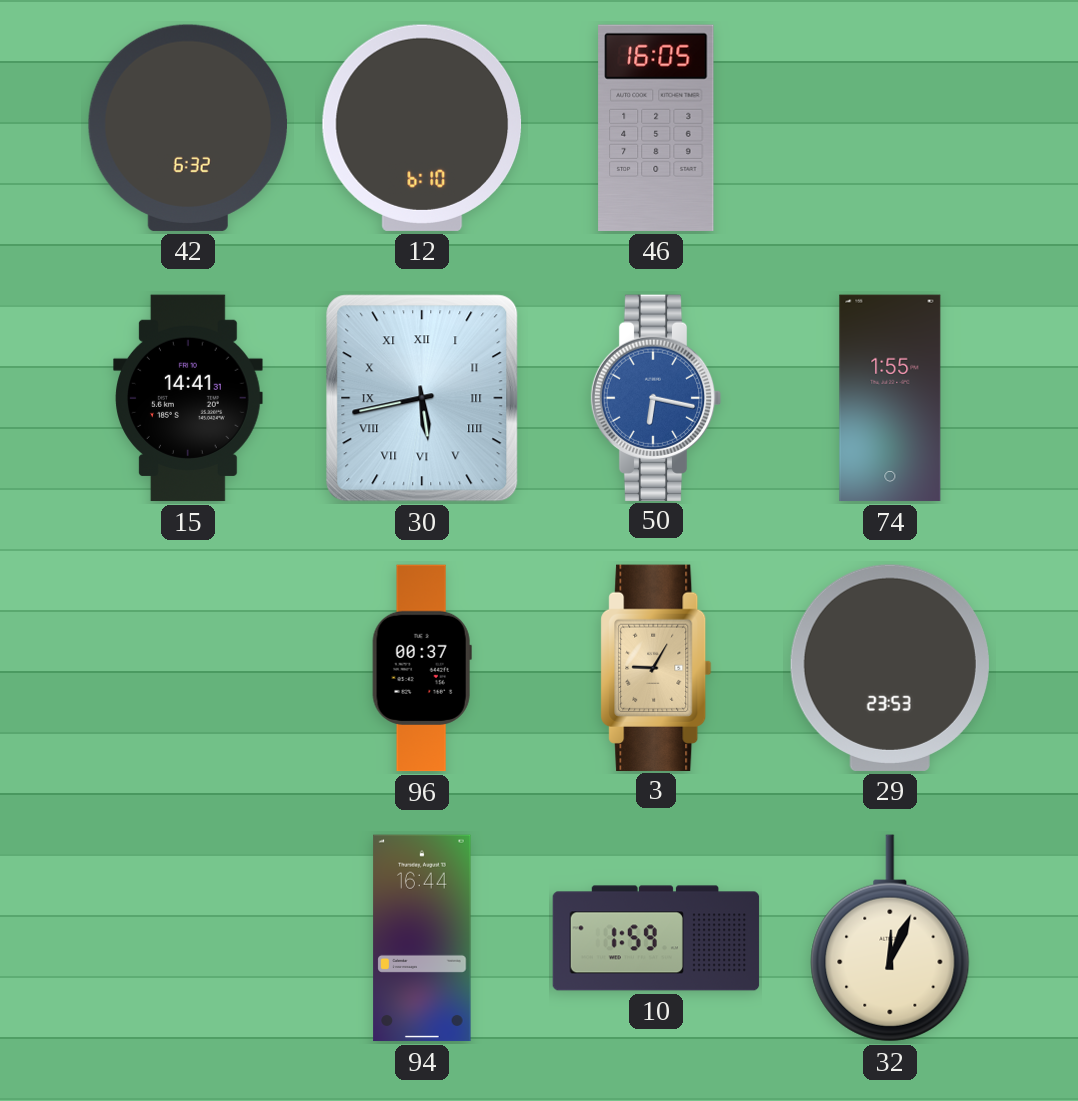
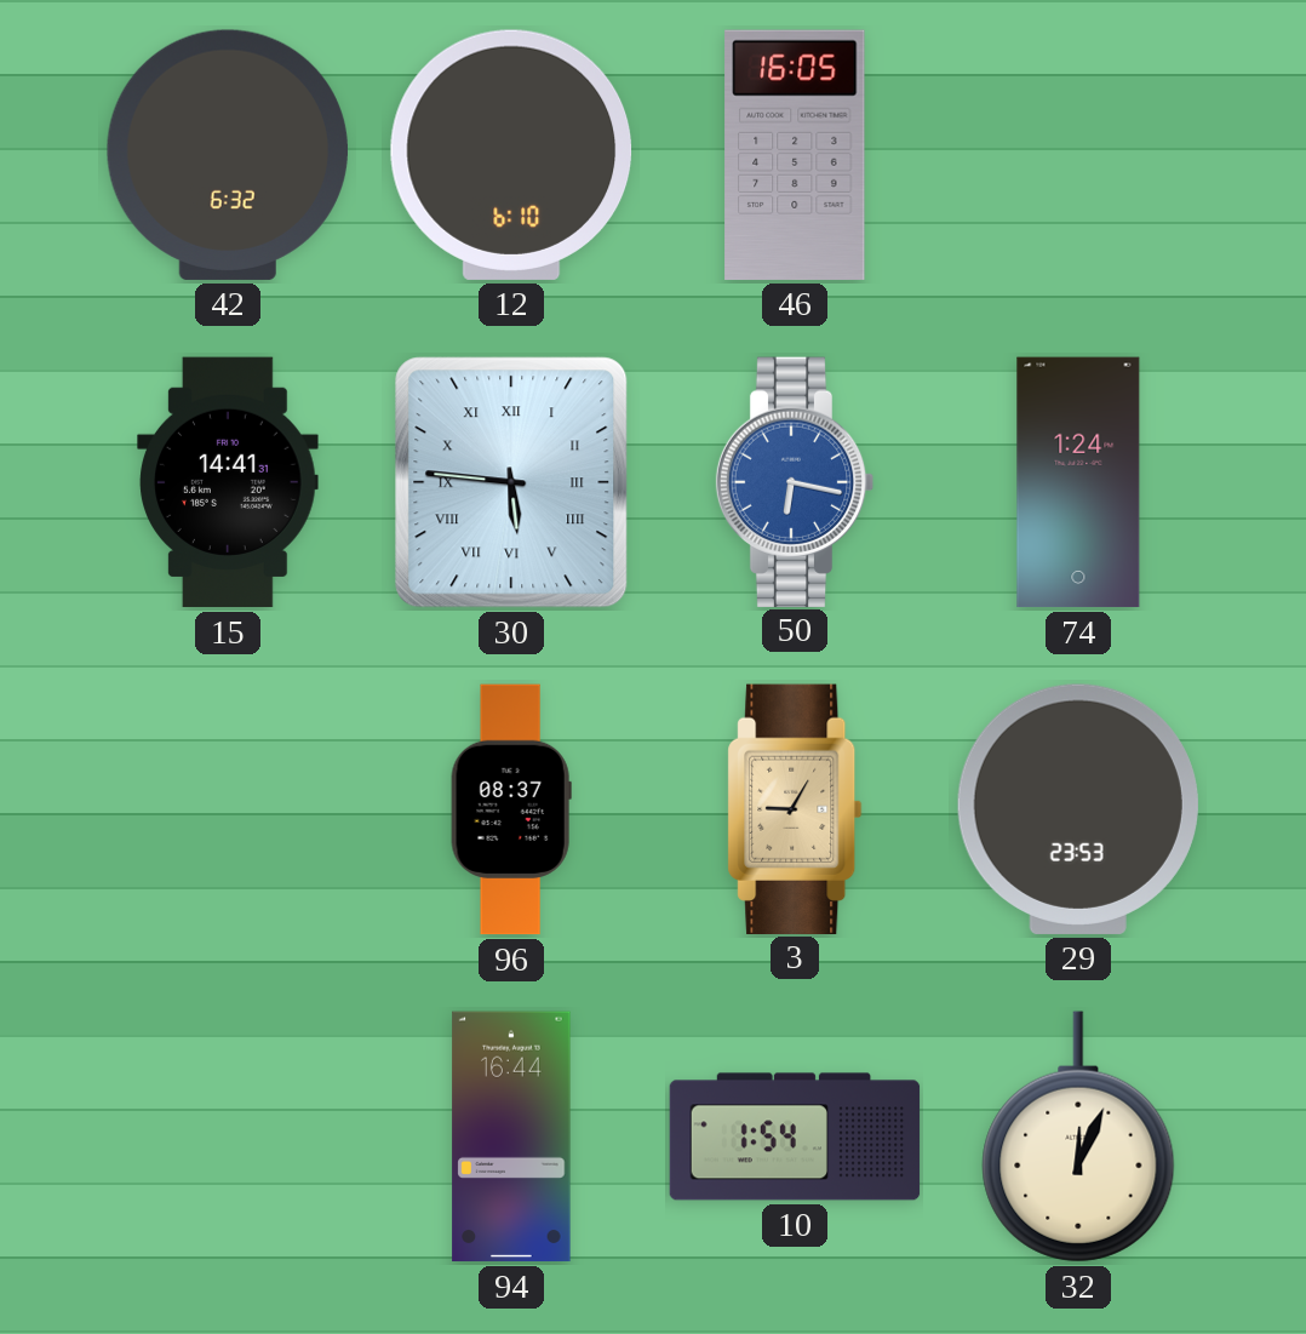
30: 5:43 -> 5:46
74: 1:55 -> 1:24
96: 00:37 -> 08:37
10: 1:59 -> 1:54
